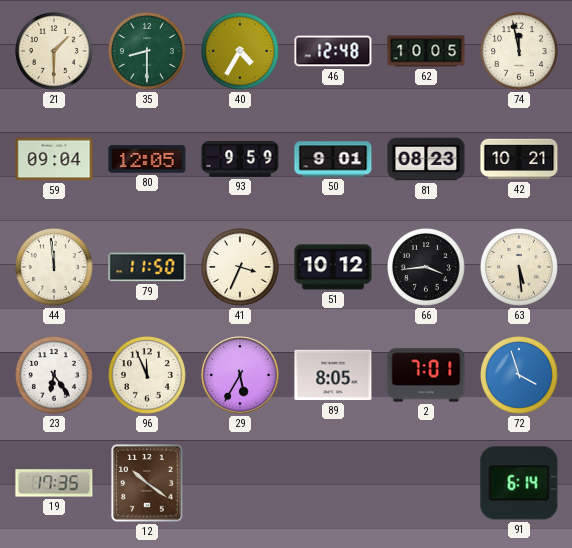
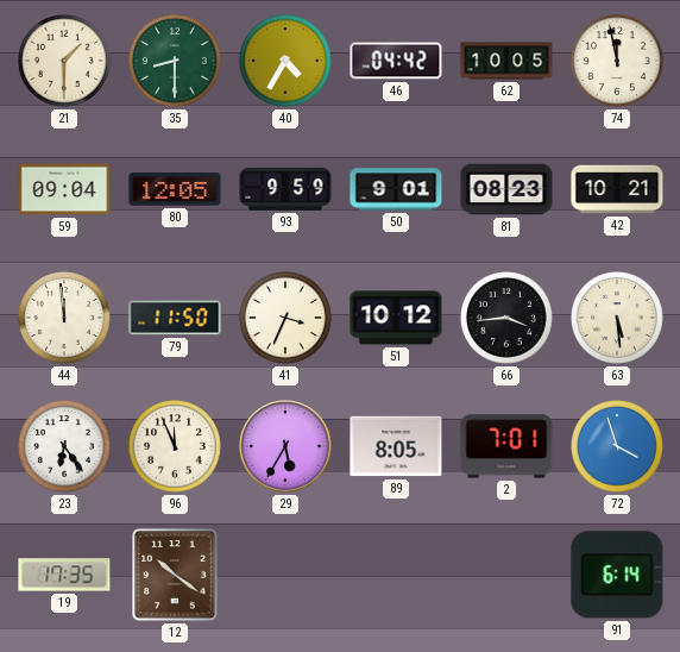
46: 12:48 -> 04:42
